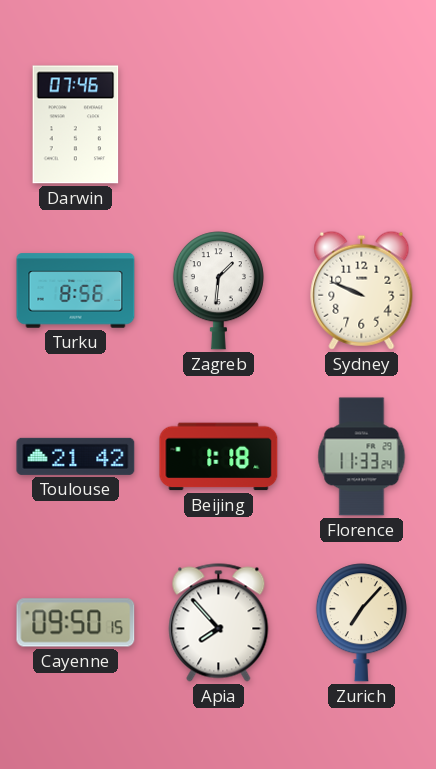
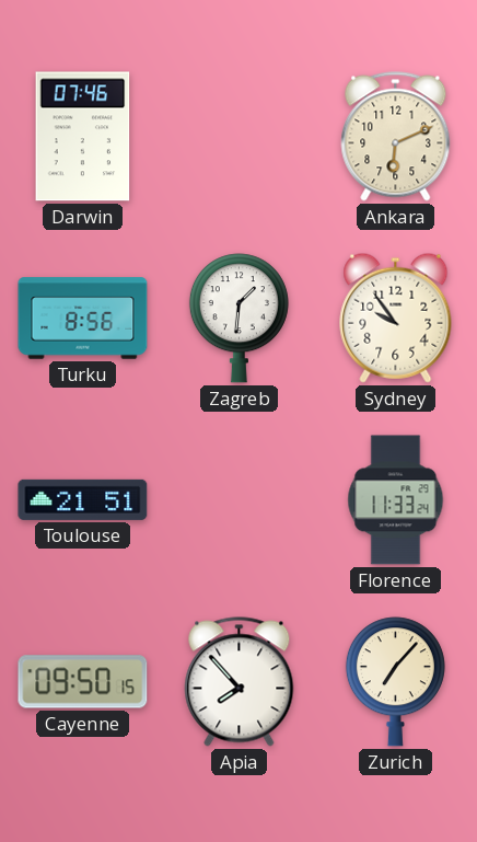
Ankara: none -> 6:11
Sydney: 9:49 -> 9:54
Toulouse: 21:42 -> 21:51
Beijing: 1:18 -> none
